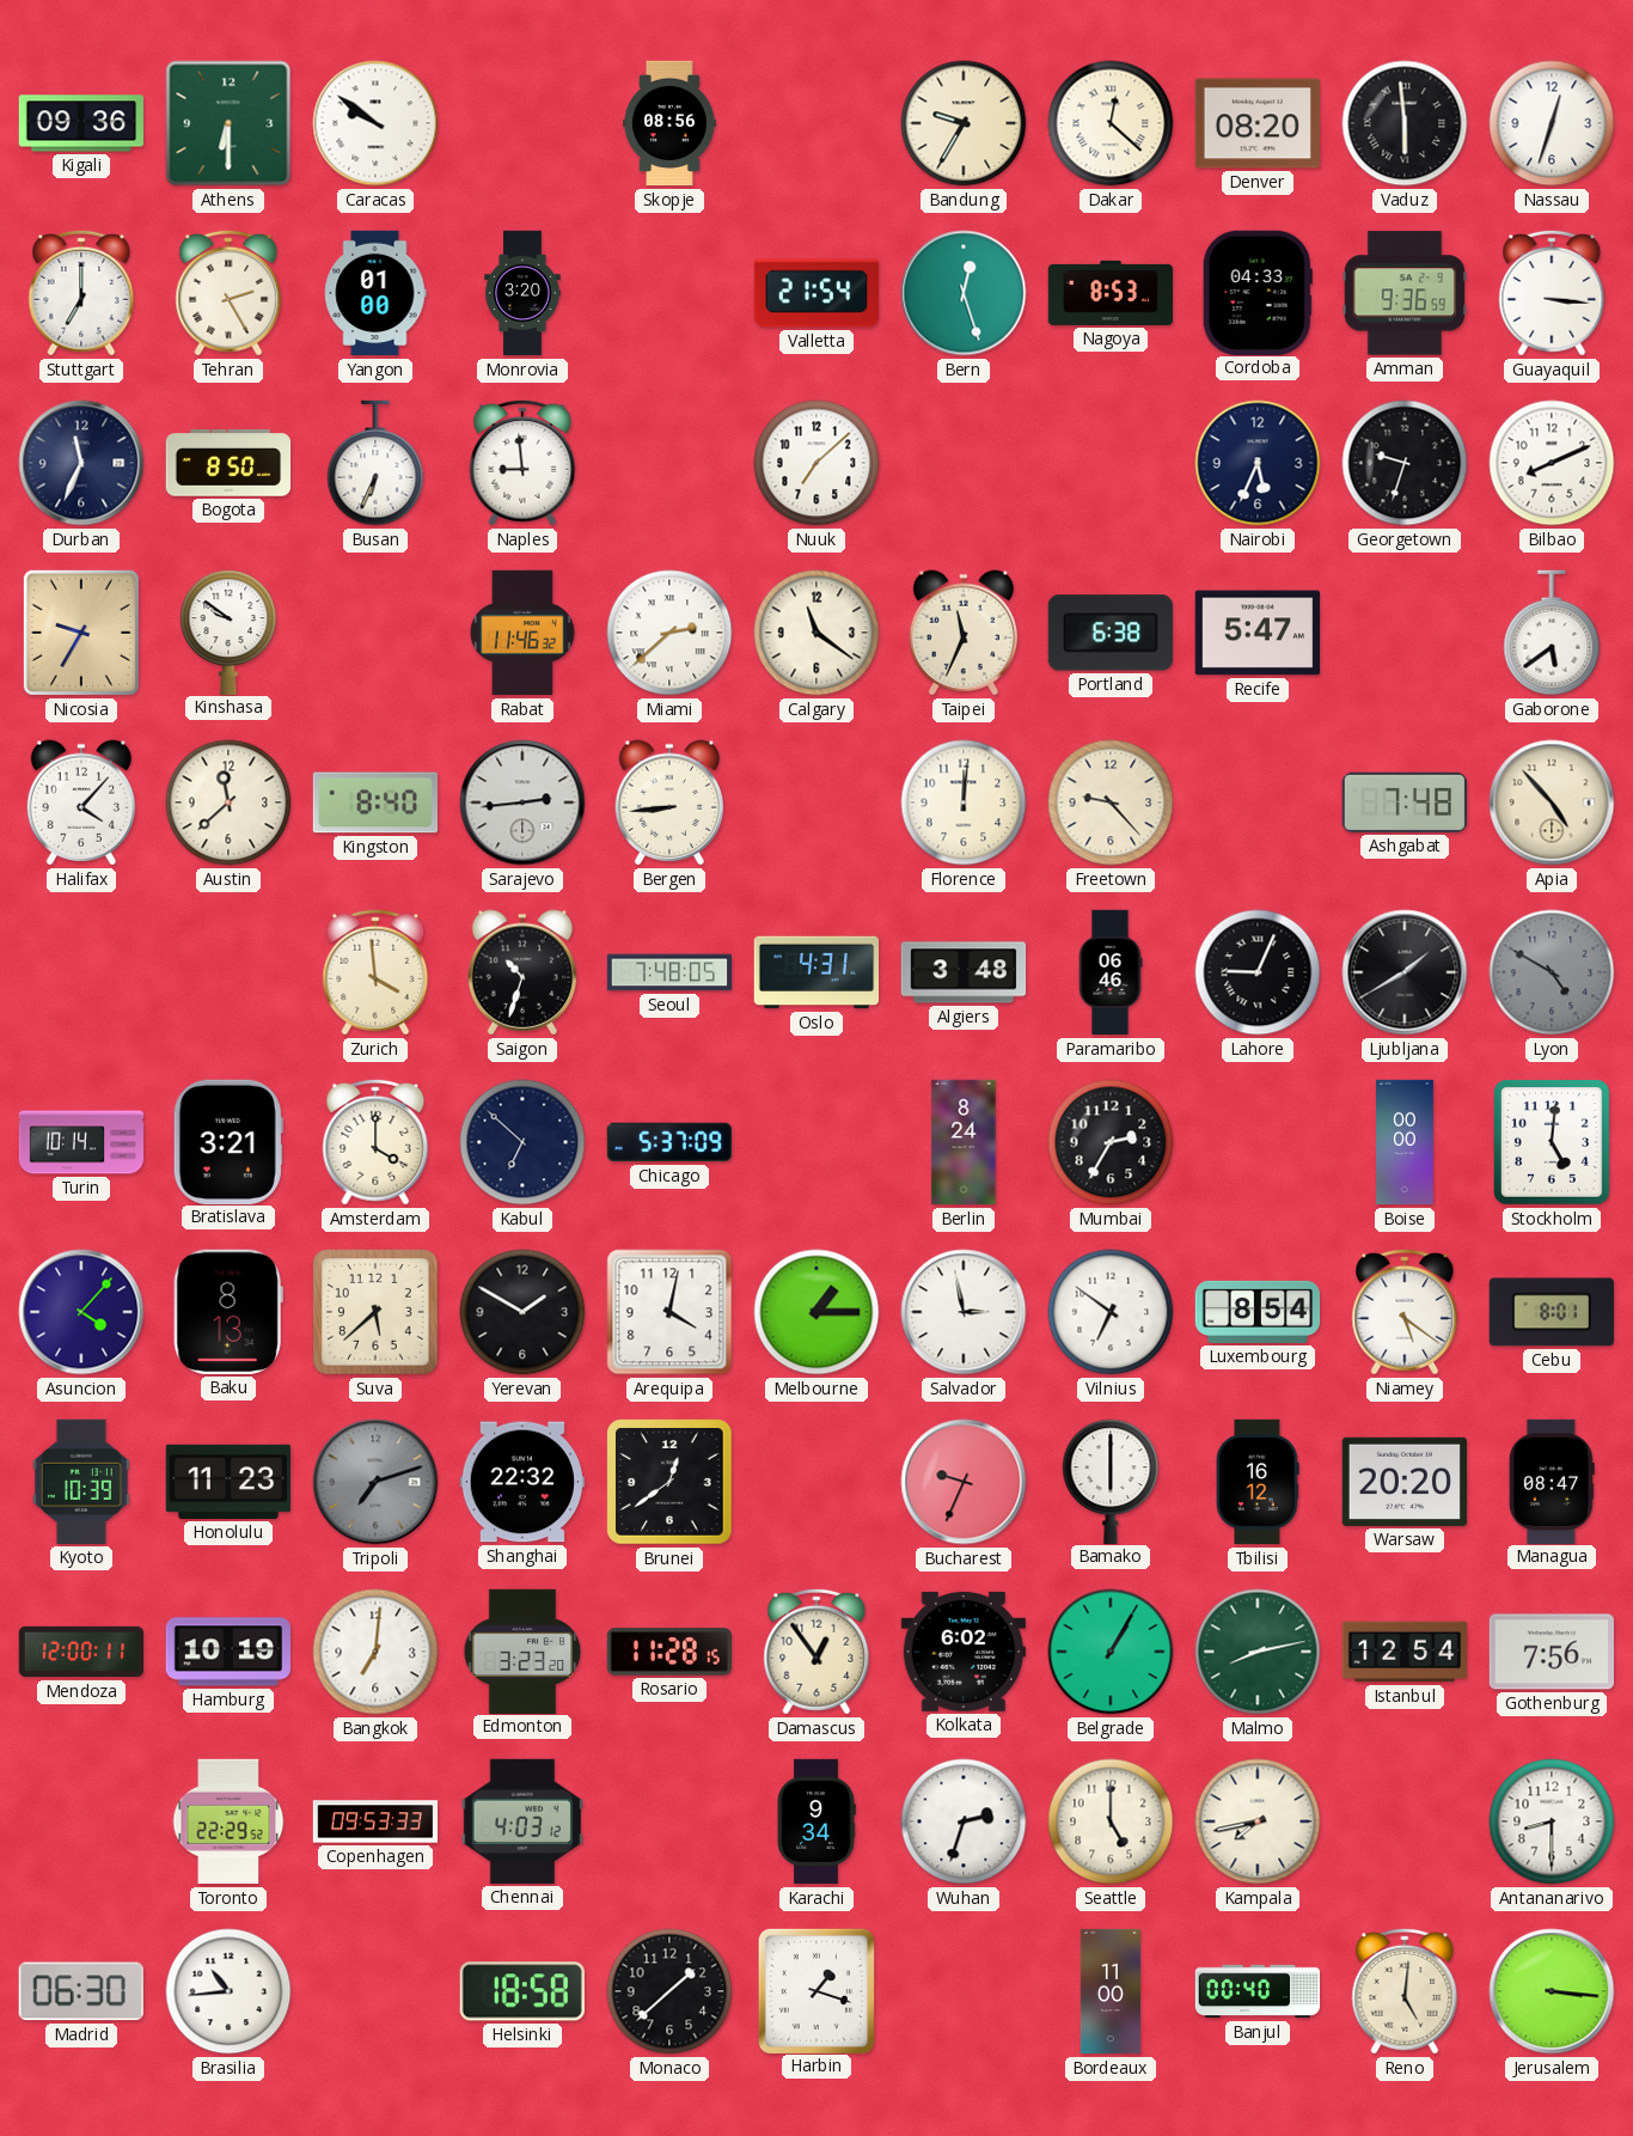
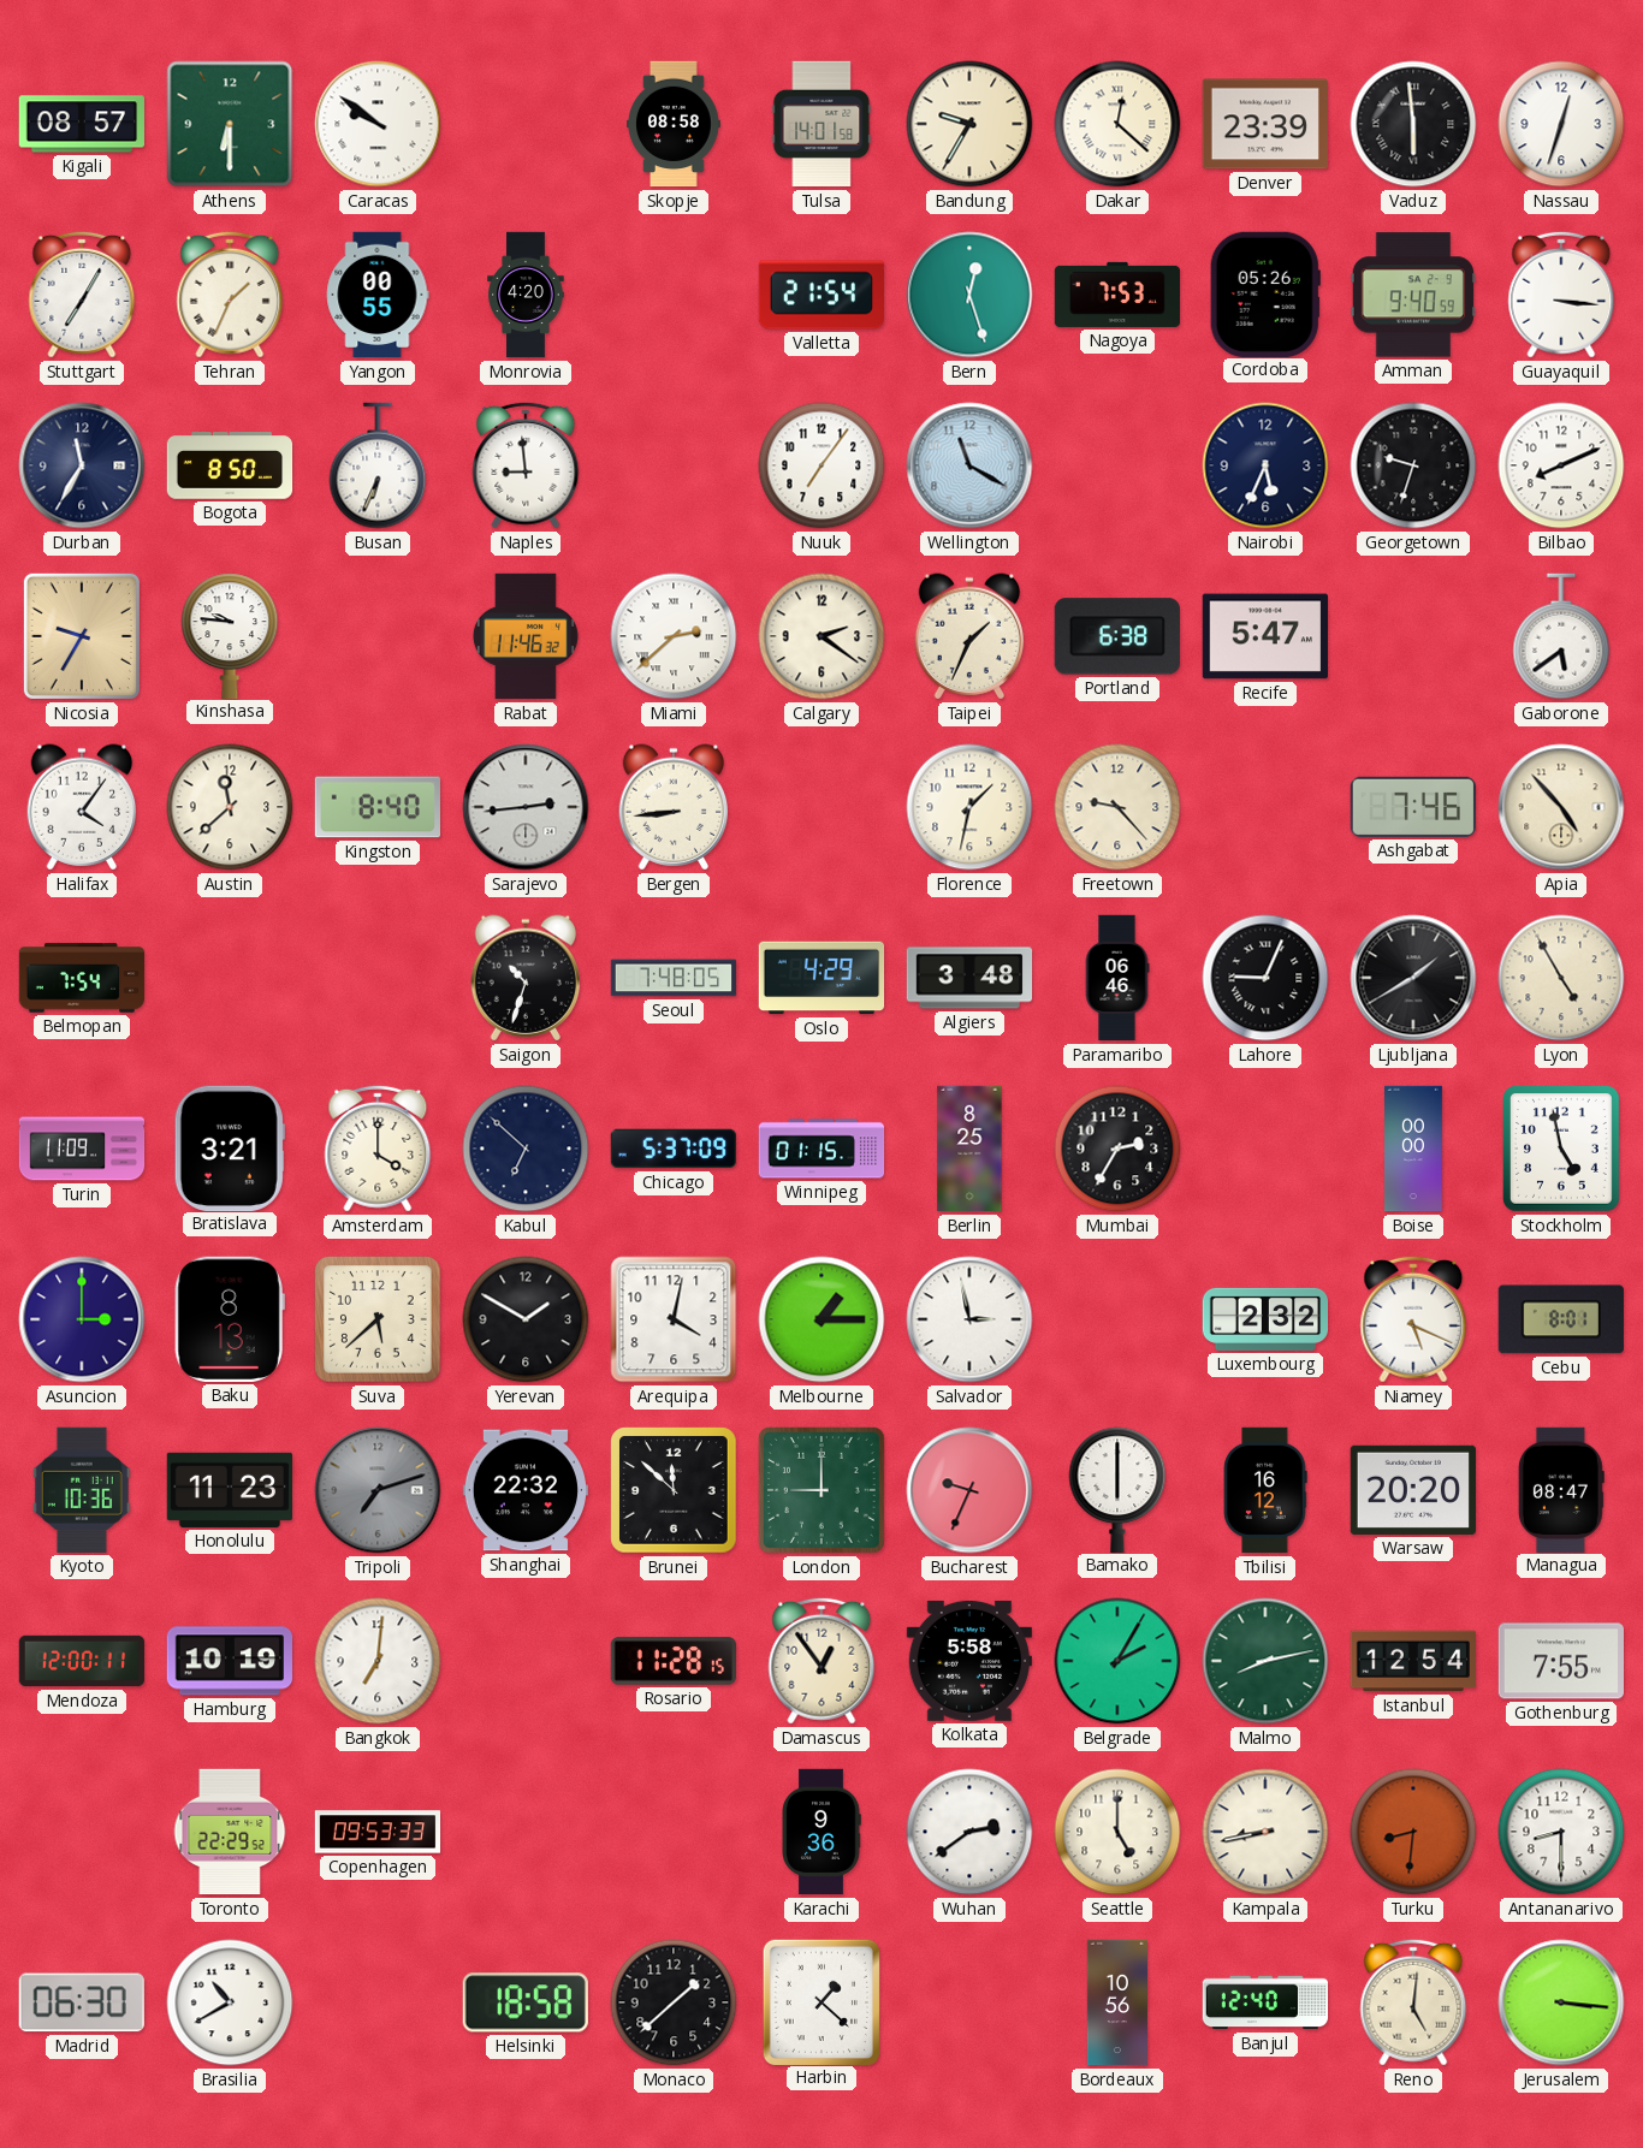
Kigali: 09:36 -> 08:57
Skopje: 08:56 -> 08:58
Tulsa: none -> 14:01
Denver: 08:20 -> 23:39
Stuttgart: 7:00 -> 7:05
Tehran: 2:25 -> 1:34
Yangon: 01:00 -> 00:55
Monrovia: 3:20 -> 4:20
Nagoya: 8:53 -> 7:53
Cordoba: 04:33 -> 05:26
Amman: 9:36 -> 9:40
Durban: 11:34 -> 11:35
Nuuk: 7:08 -> 7:06
Wellington: none -> 11:20
Kinshasa: 9:51 -> 9:46
Calgary: 11:21 -> 2:21
Taipei: 11:34 -> 1:34
Halifax: 4:07 -> 4:06
Florence: 12:01 -> 1:32
Ashgabat: 7:48 -> 7:46
Belmopan: none -> 7:54
Zurich: 3:59 -> none
Oslo: 4:31 -> 4:29
Lyon: 4:50 -> 4:55
Lyon dial: grey -> cream
Turin: 10:14 -> 11:09
Winnipeg: none -> 01:15
Berlin: 8:24 -> 8:25
Stockholm: 5:01 -> 4:58
Asuncion: 4:07 -> 3:00
Vilnius: 6:51 -> none
Luxembourg: 8:54 -> 2:32
Niamey: 5:21 -> 5:19
Kyoto: 10:39 -> 10:36
Brunei: 12:39 -> 11:52
London: none -> 9:00
Edmonton: 3:23 -> none
Kolkata: 6:02 -> 5:58
Belgrade: 1:05 -> 2:05
Gothenburg: 7:56 -> 7:55
Chennai: 4:03 -> none
Karachi: 9:34 -> 9:36
Wuhan: 2:33 -> 2:39
Kampala: 7:43 -> 8:43
Turku: none -> 8:31
Brasilia: 10:44 -> 10:40
Harbin: 1:18 -> 1:22
Bordeaux: 11:00 -> 10:56
Banjul: 00:40 -> 12:40
